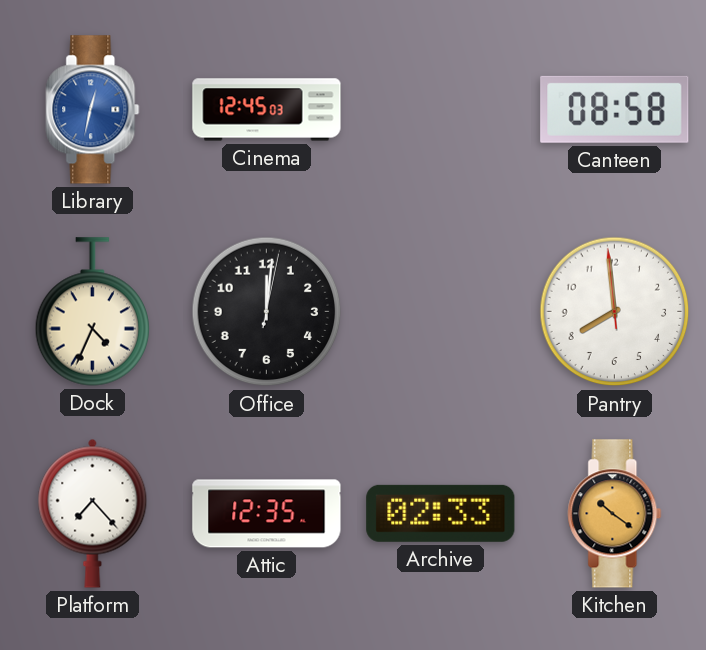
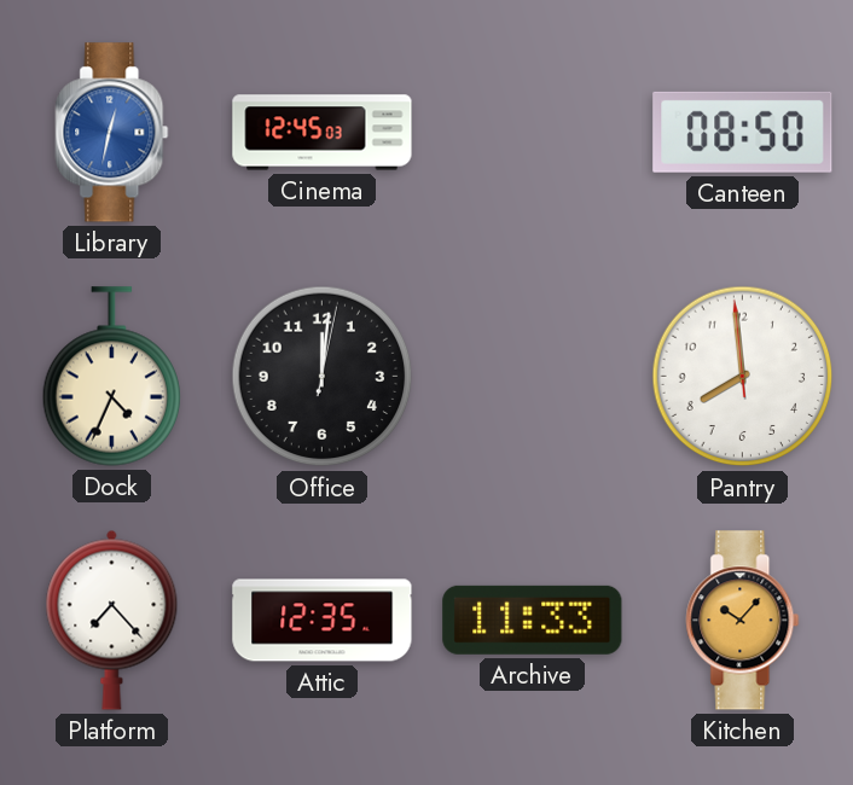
Canteen: 08:58 -> 08:50
Archive: 02:33 -> 11:33
Kitchen: 10:21 -> 10:07
